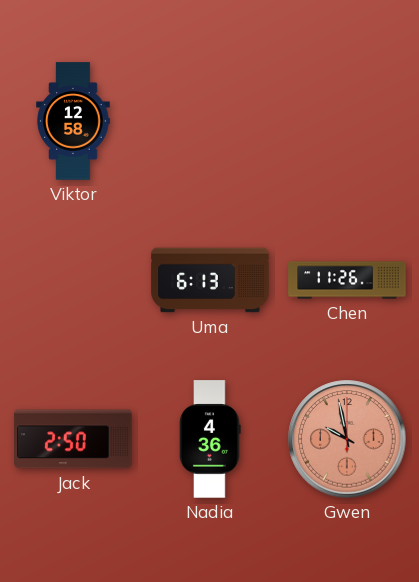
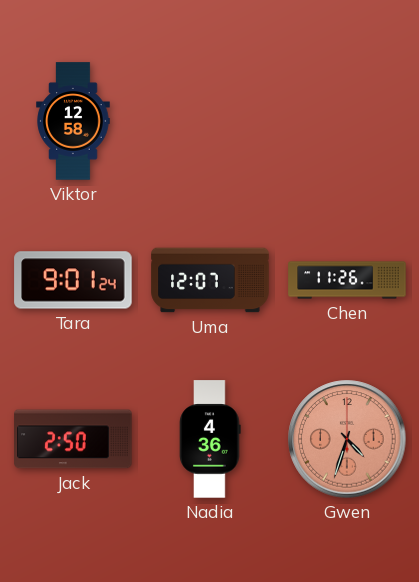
Tara: none -> 9:01
Uma: 6:13 -> 12:07
Gwen: 9:58 -> 4:33
